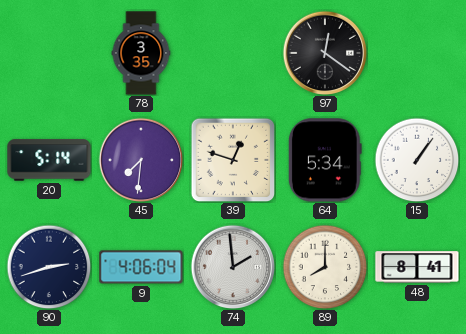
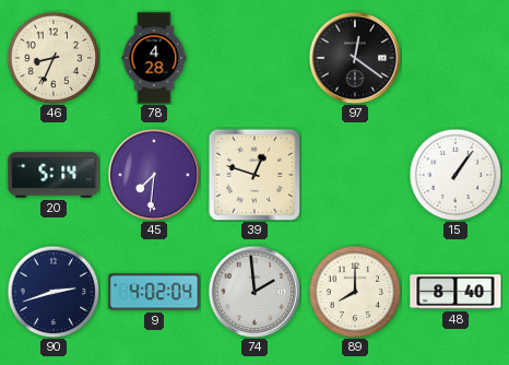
46: none -> 8:34
78: 3:35 -> 4:28
64: 5:34 -> none
9: 4:06 -> 4:02
48: 8:41 -> 8:40
